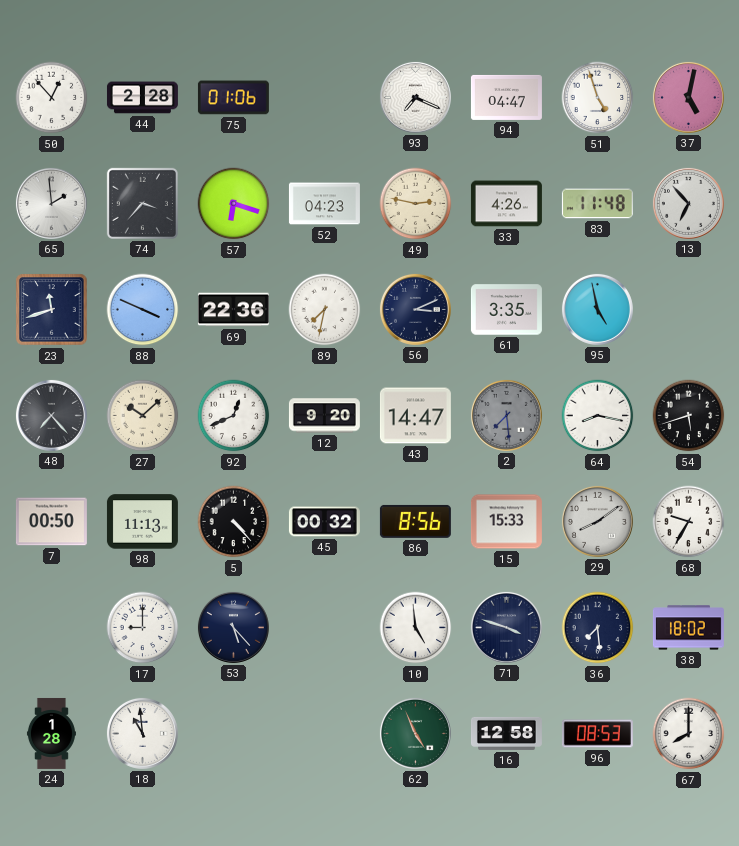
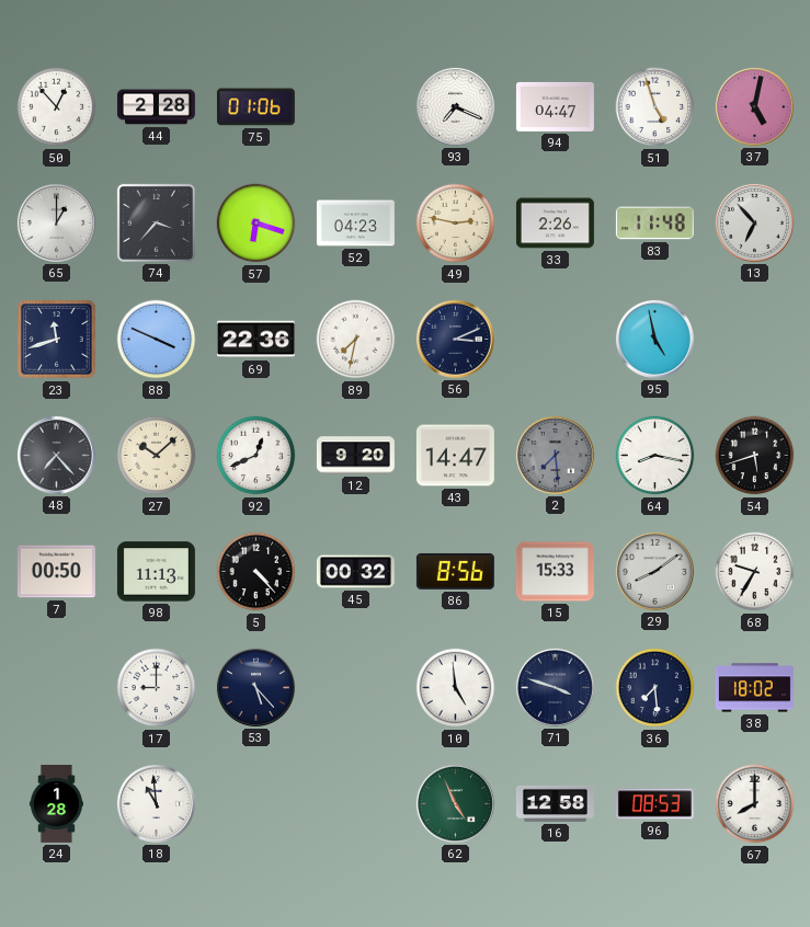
65: 1:59 -> 1:00
33: 4:26 -> 2:26
61: 3:35 -> none
